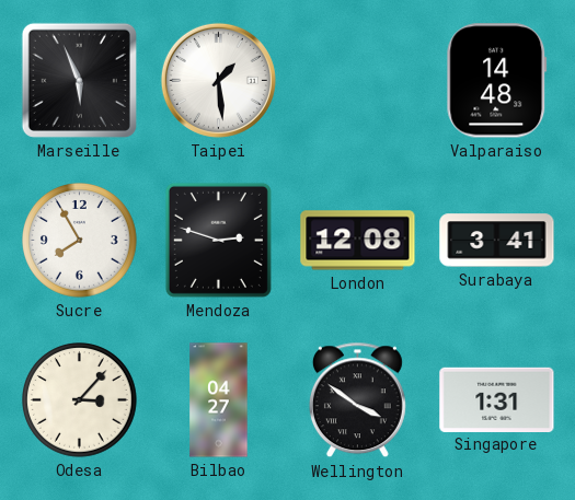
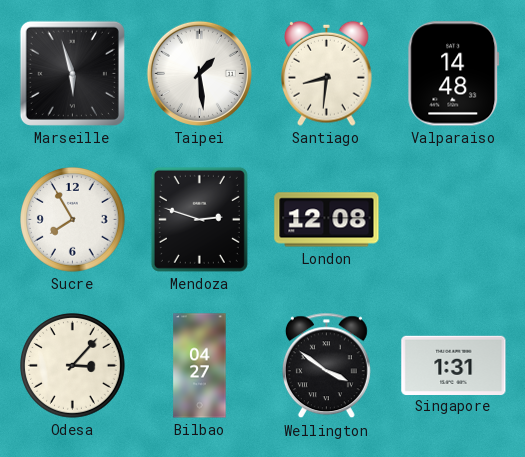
Marseille: 5:56 -> 5:57
Santiago: none -> 8:31
Surabaya: 3:41 -> none
